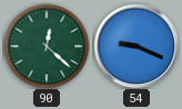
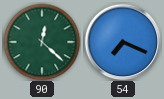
54: 9:19 -> 7:19
